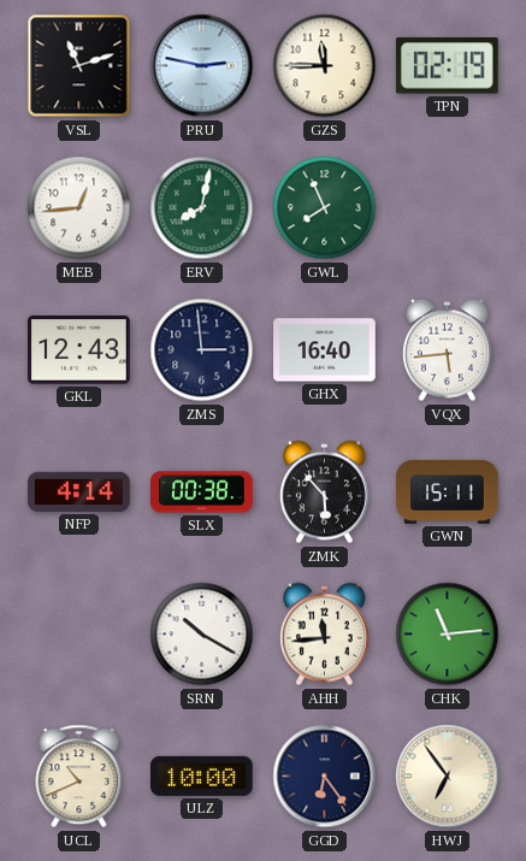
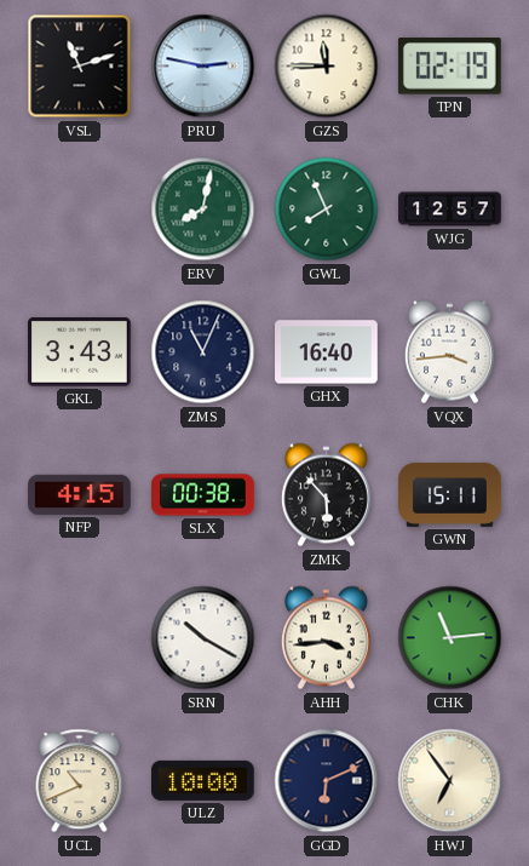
MEB: 12:44 -> none
WJG: none -> 12:57
GKL: 12:43 -> 3:43
ZMS: 2:59 -> 11:04
VQX: 5:44 -> 3:44
NFP: 4:14 -> 4:15
AHH: 11:44 -> 3:44
GGD: 6:24 -> 6:11
